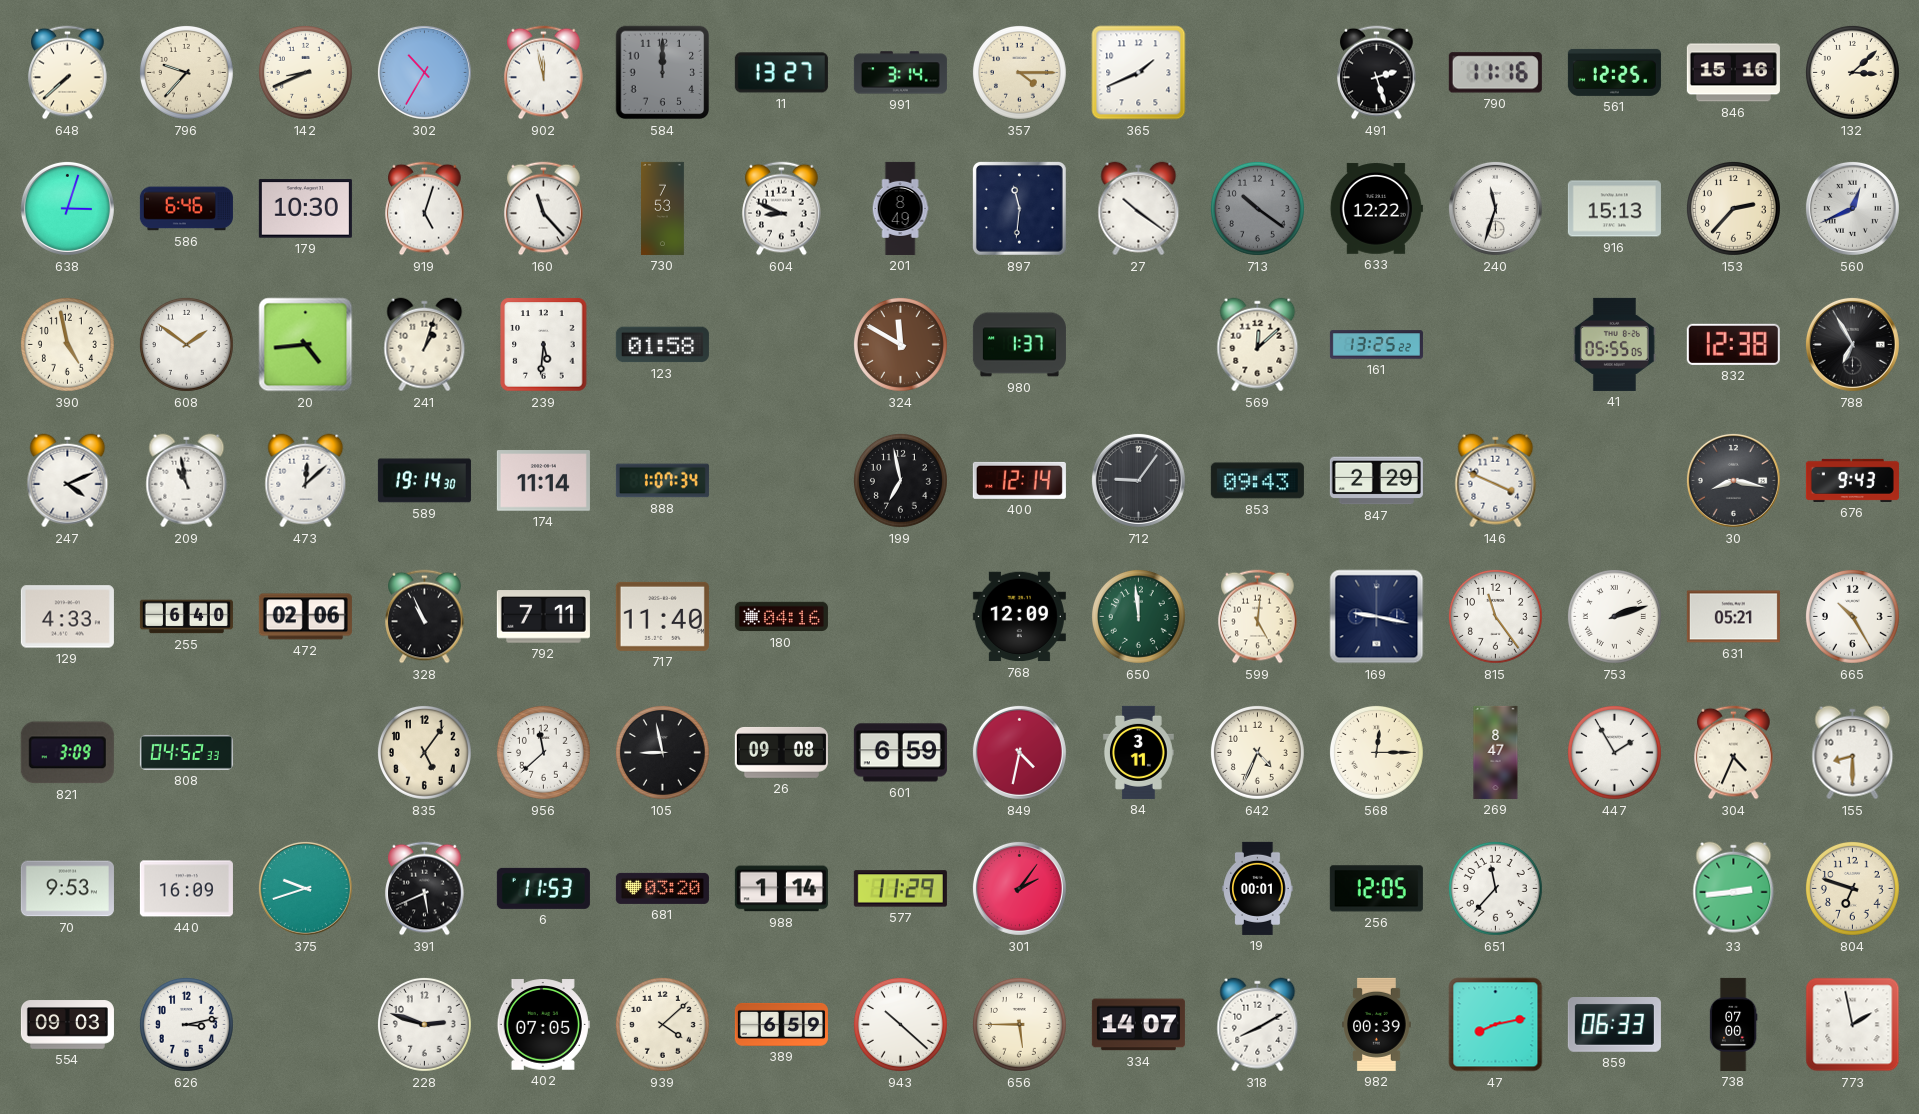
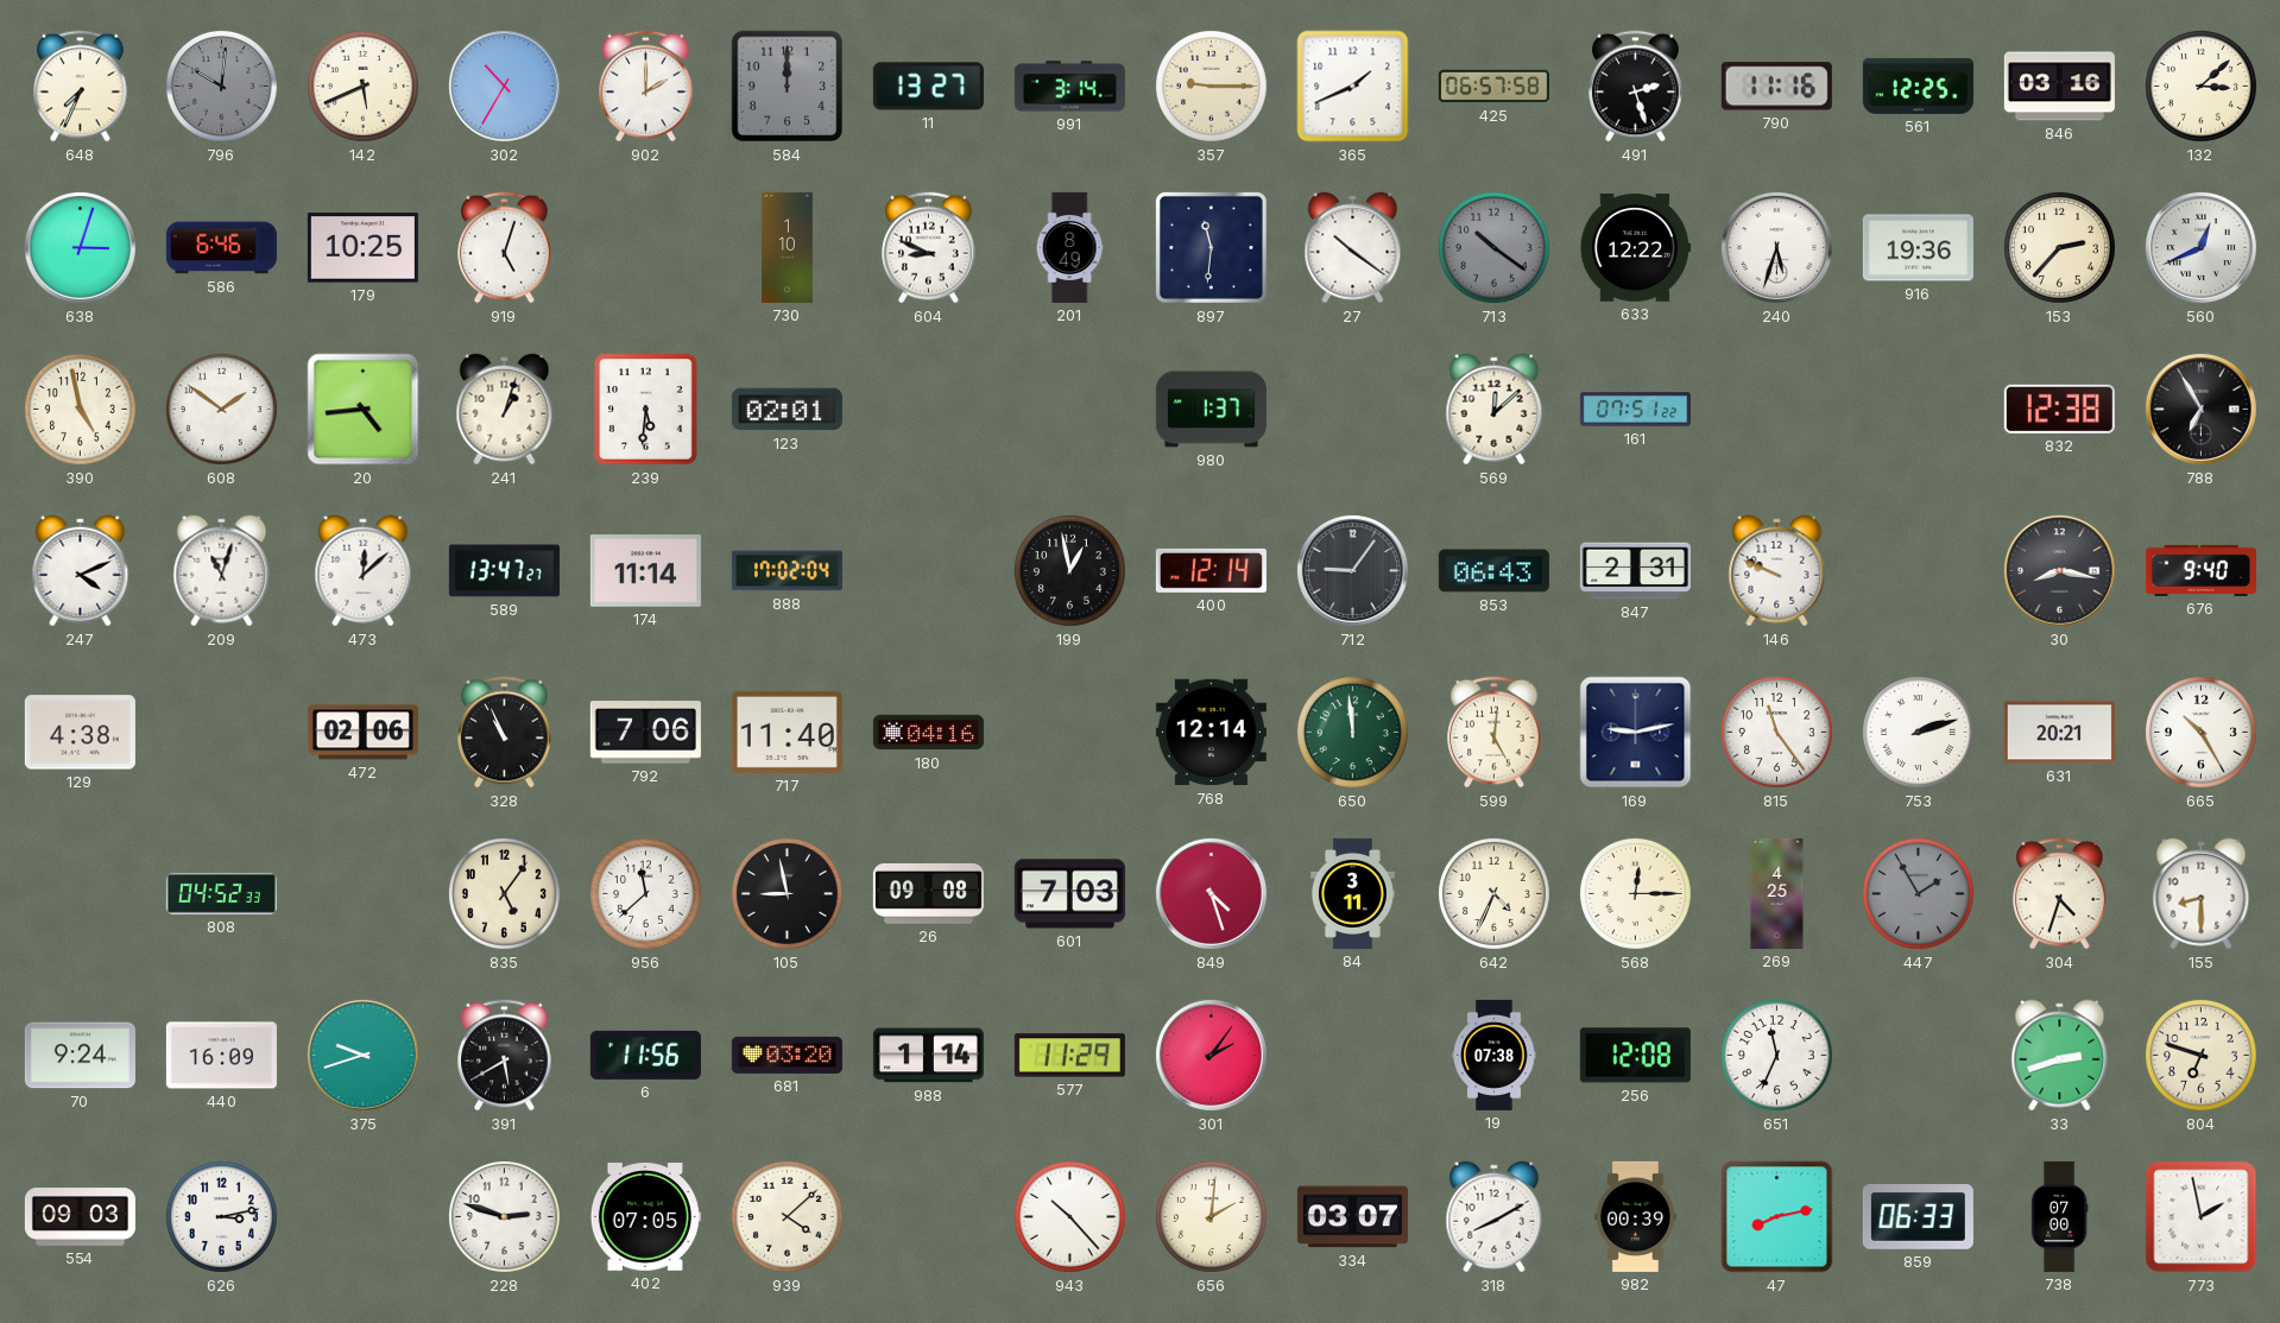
648: 7:38 -> 7:34
796: 9:37 -> 10:01
796 dial: cream -> grey
142: 8:41 -> 5:41
902: 11:58 -> 2:00
357: 4:15 -> 9:15
425: none -> 06:57
846: 15:16 -> 03:16
179: 10:30 -> 10:25
160: 11:23 -> none
730: 7:53 -> 1:10
240: 11:33 -> 5:33
916: 15:13 -> 19:36
123: 01:58 -> 02:01
324: 11:50 -> none
161: 13:25 -> 07:51
41: 05:55 -> none
209: 10:58 -> 11:03
589: 19:14 -> 13:47
888: 1:07 -> 17:02
199: 6:58 -> 12:58
853: 09:43 -> 06:43
847: 2:29 -> 2:31
146: 3:49 -> 9:49
676: 9:43 -> 9:40
129: 4:33 -> 4:38
255: 6:40 -> none
792: 7:11 -> 7:06
768: 12:09 -> 12:14
169: 9:17 -> 9:13
631: 05:21 -> 20:21
821: 3:09 -> none
601: 6:59 -> 7:03
849: 4:32 -> 4:27
269: 8:47 -> 4:25
447 dial: white -> grey
304: 4:34 -> 4:33
70: 9:53 -> 9:24
391: 5:41 -> 5:40
6: 11:53 -> 11:56
19: 00:01 -> 07:38
256: 12:05 -> 12:08
651: 11:37 -> 11:34
33: 2:44 -> 2:42
389: 6:59 -> none
943: 10:22 -> 10:23
656: 5:45 -> 2:01
334: 14:07 -> 03:07
